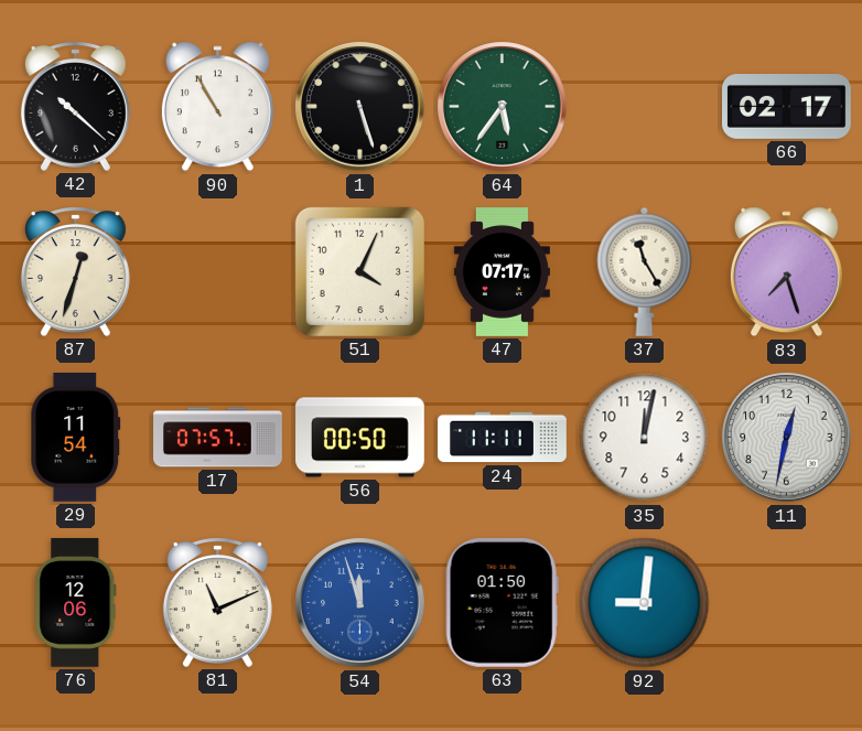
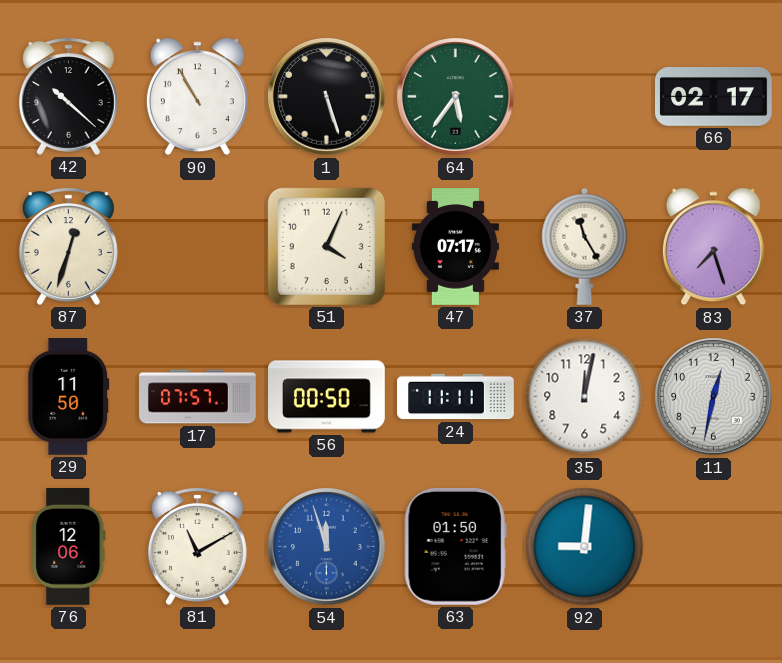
29: 11:54 -> 11:50
81: 11:11 -> 11:10
